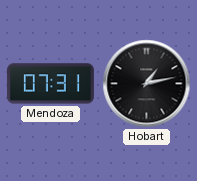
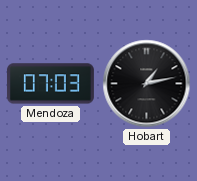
Mendoza: 07:31 -> 07:03
